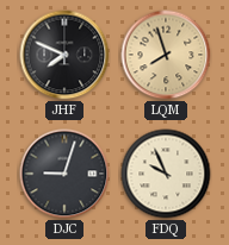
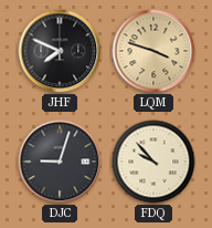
LQM: 7:57 -> 3:48
FDQ: 9:56 -> 9:53
